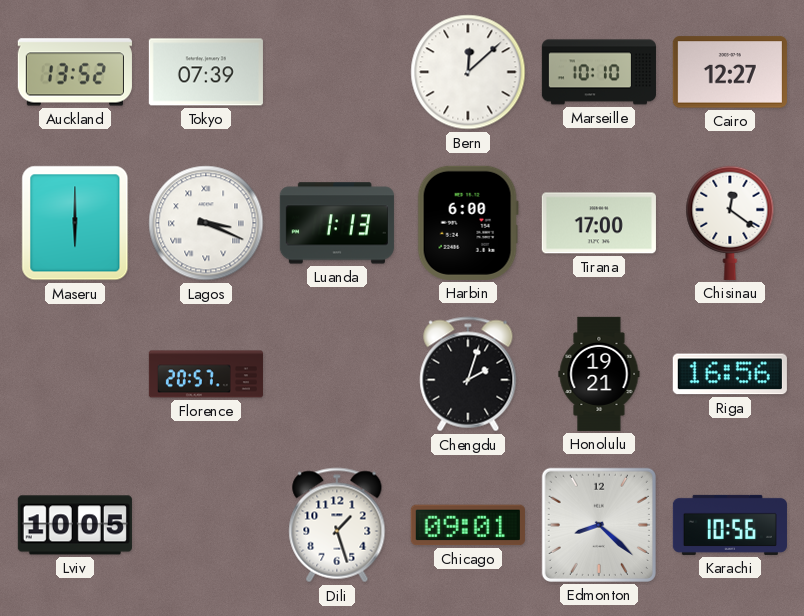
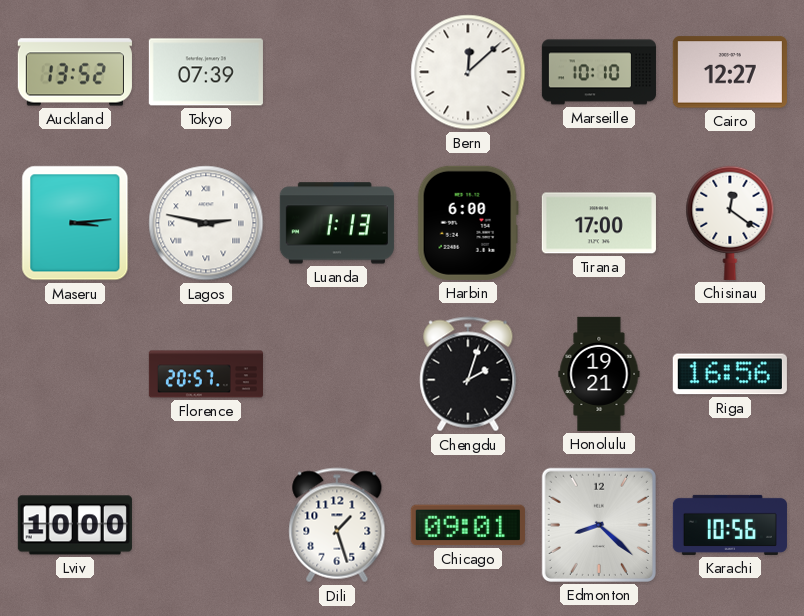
Maseru: 6:00 -> 3:14
Lagos: 3:19 -> 2:47
Lviv: 10:05 -> 10:00
